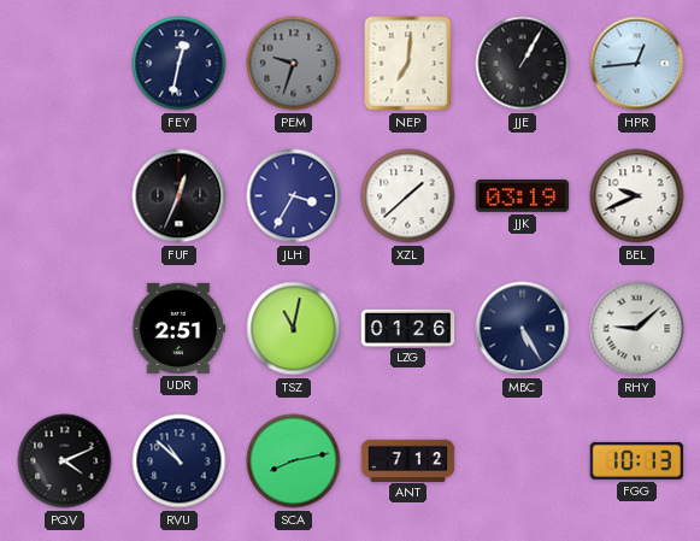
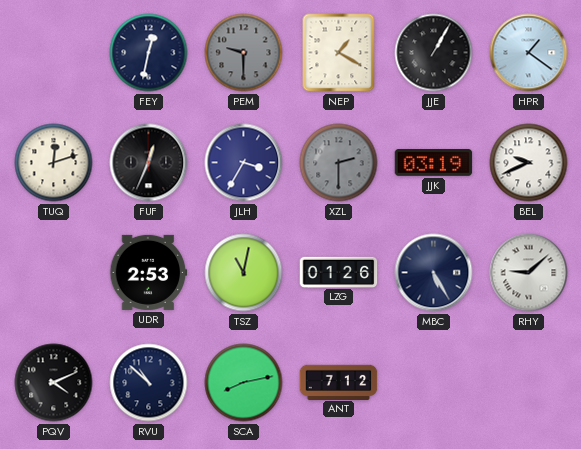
PEM: 9:33 -> 9:30
NEP: 7:01 -> 1:20
HPR: 12:44 -> 1:21
TUQ: none -> 12:12
XZL: 1:38 -> 2:30
XZL dial: white -> grey
UDR: 2:51 -> 2:53
FGG: 10:13 -> none
